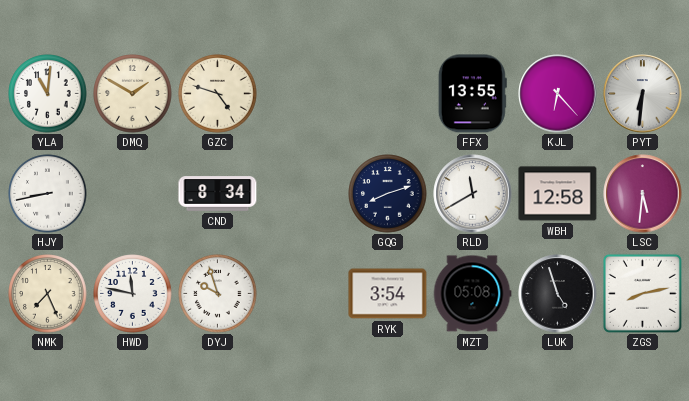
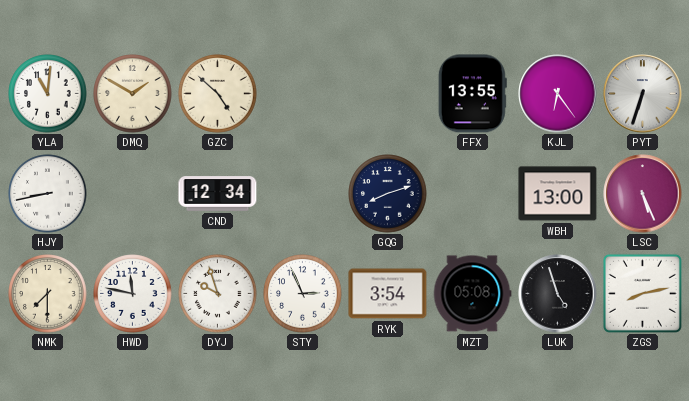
GZC: 4:48 -> 4:52
KJL: 6:23 -> 6:24
PYT: 6:31 -> 6:33
CND: 8:34 -> 12:34
RLD: 11:40 -> none
WBH: 12:58 -> 13:00
LSC: 5:31 -> 5:26
NMK: 7:26 -> 7:30
STY: none -> 2:56
